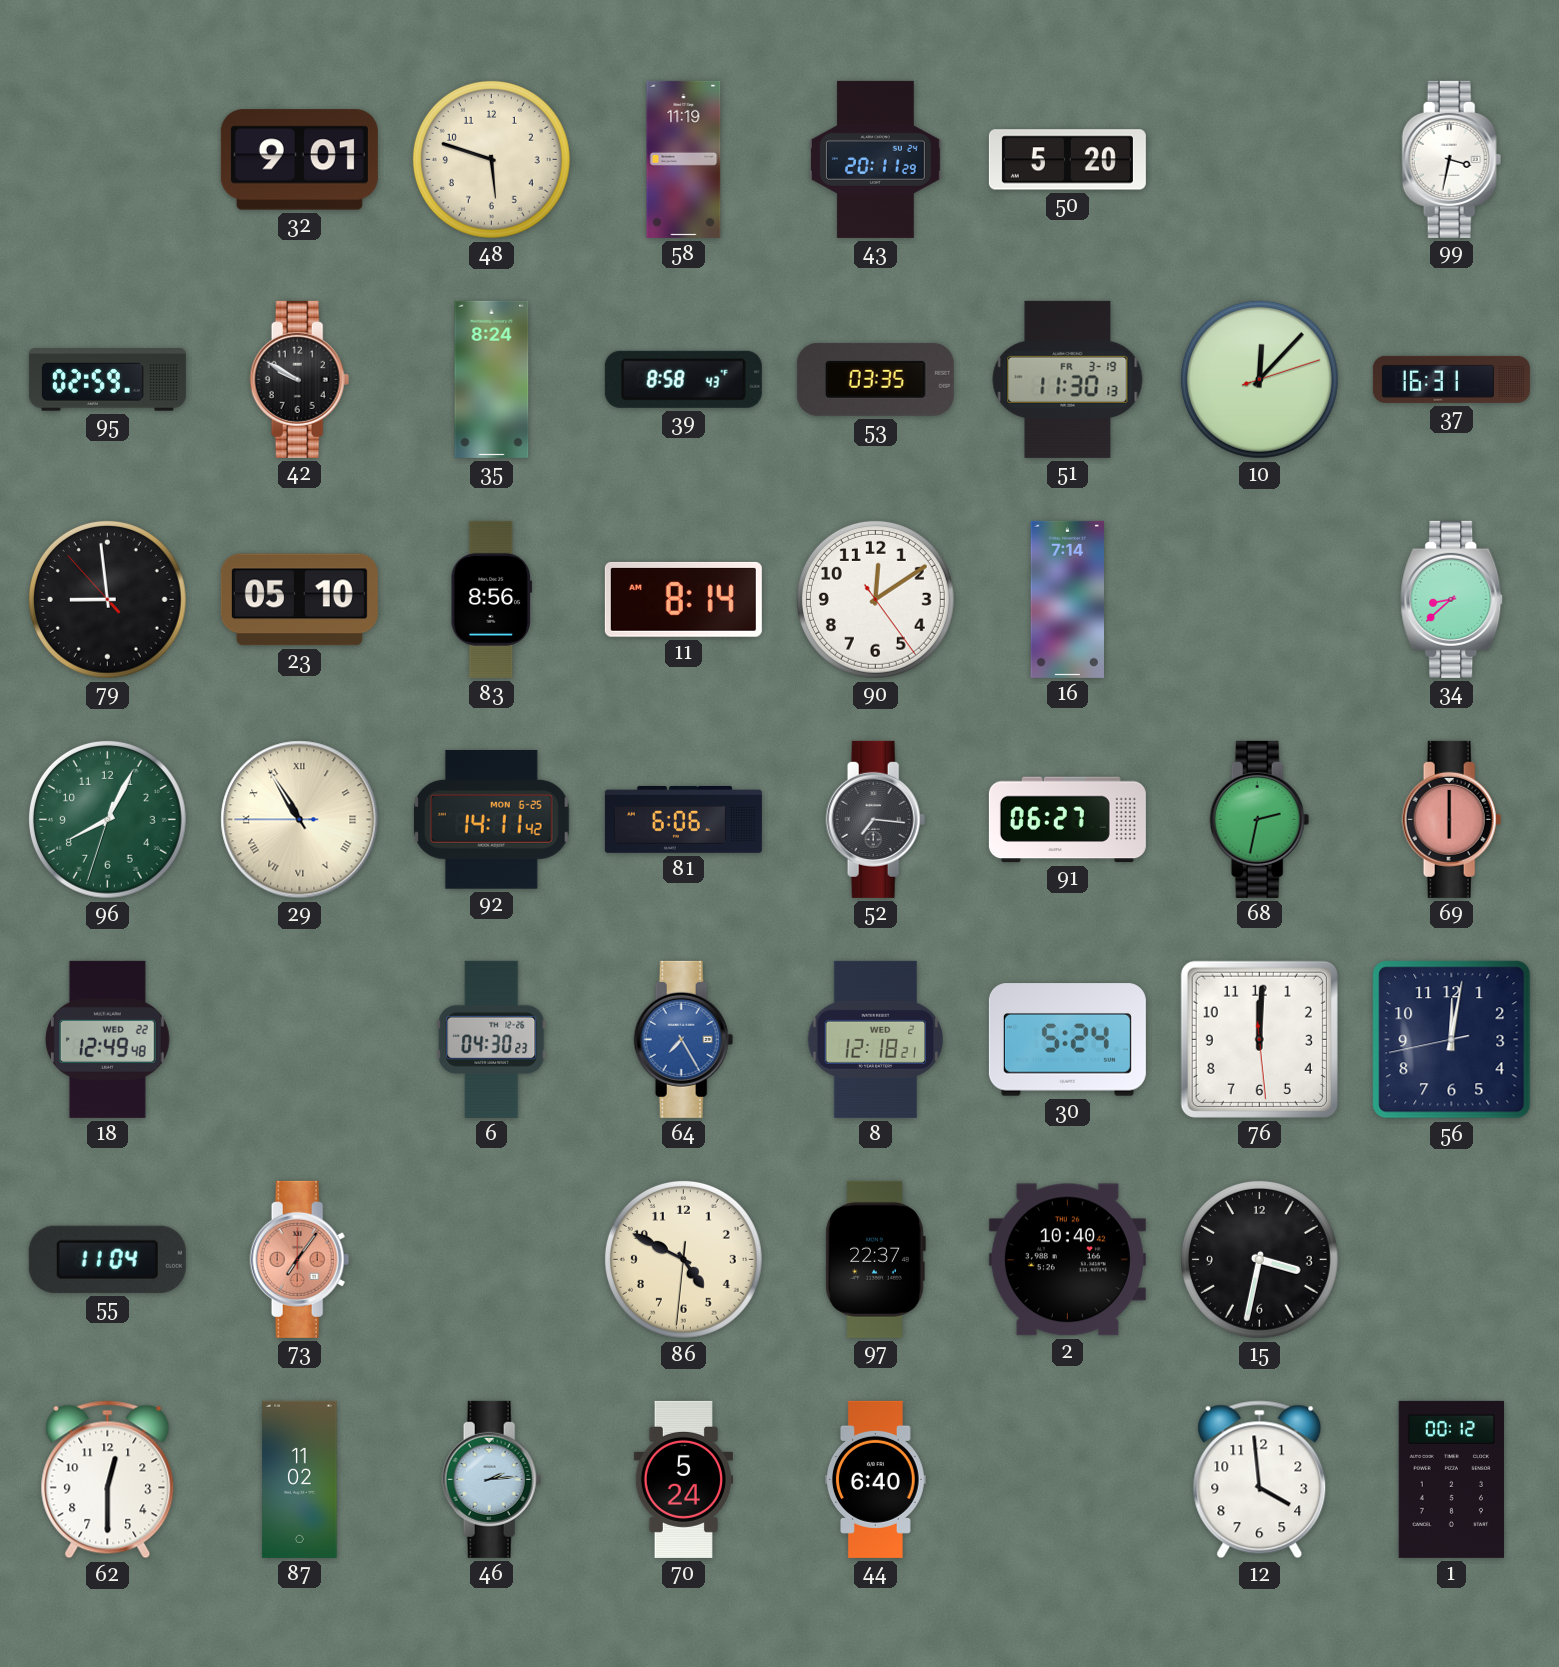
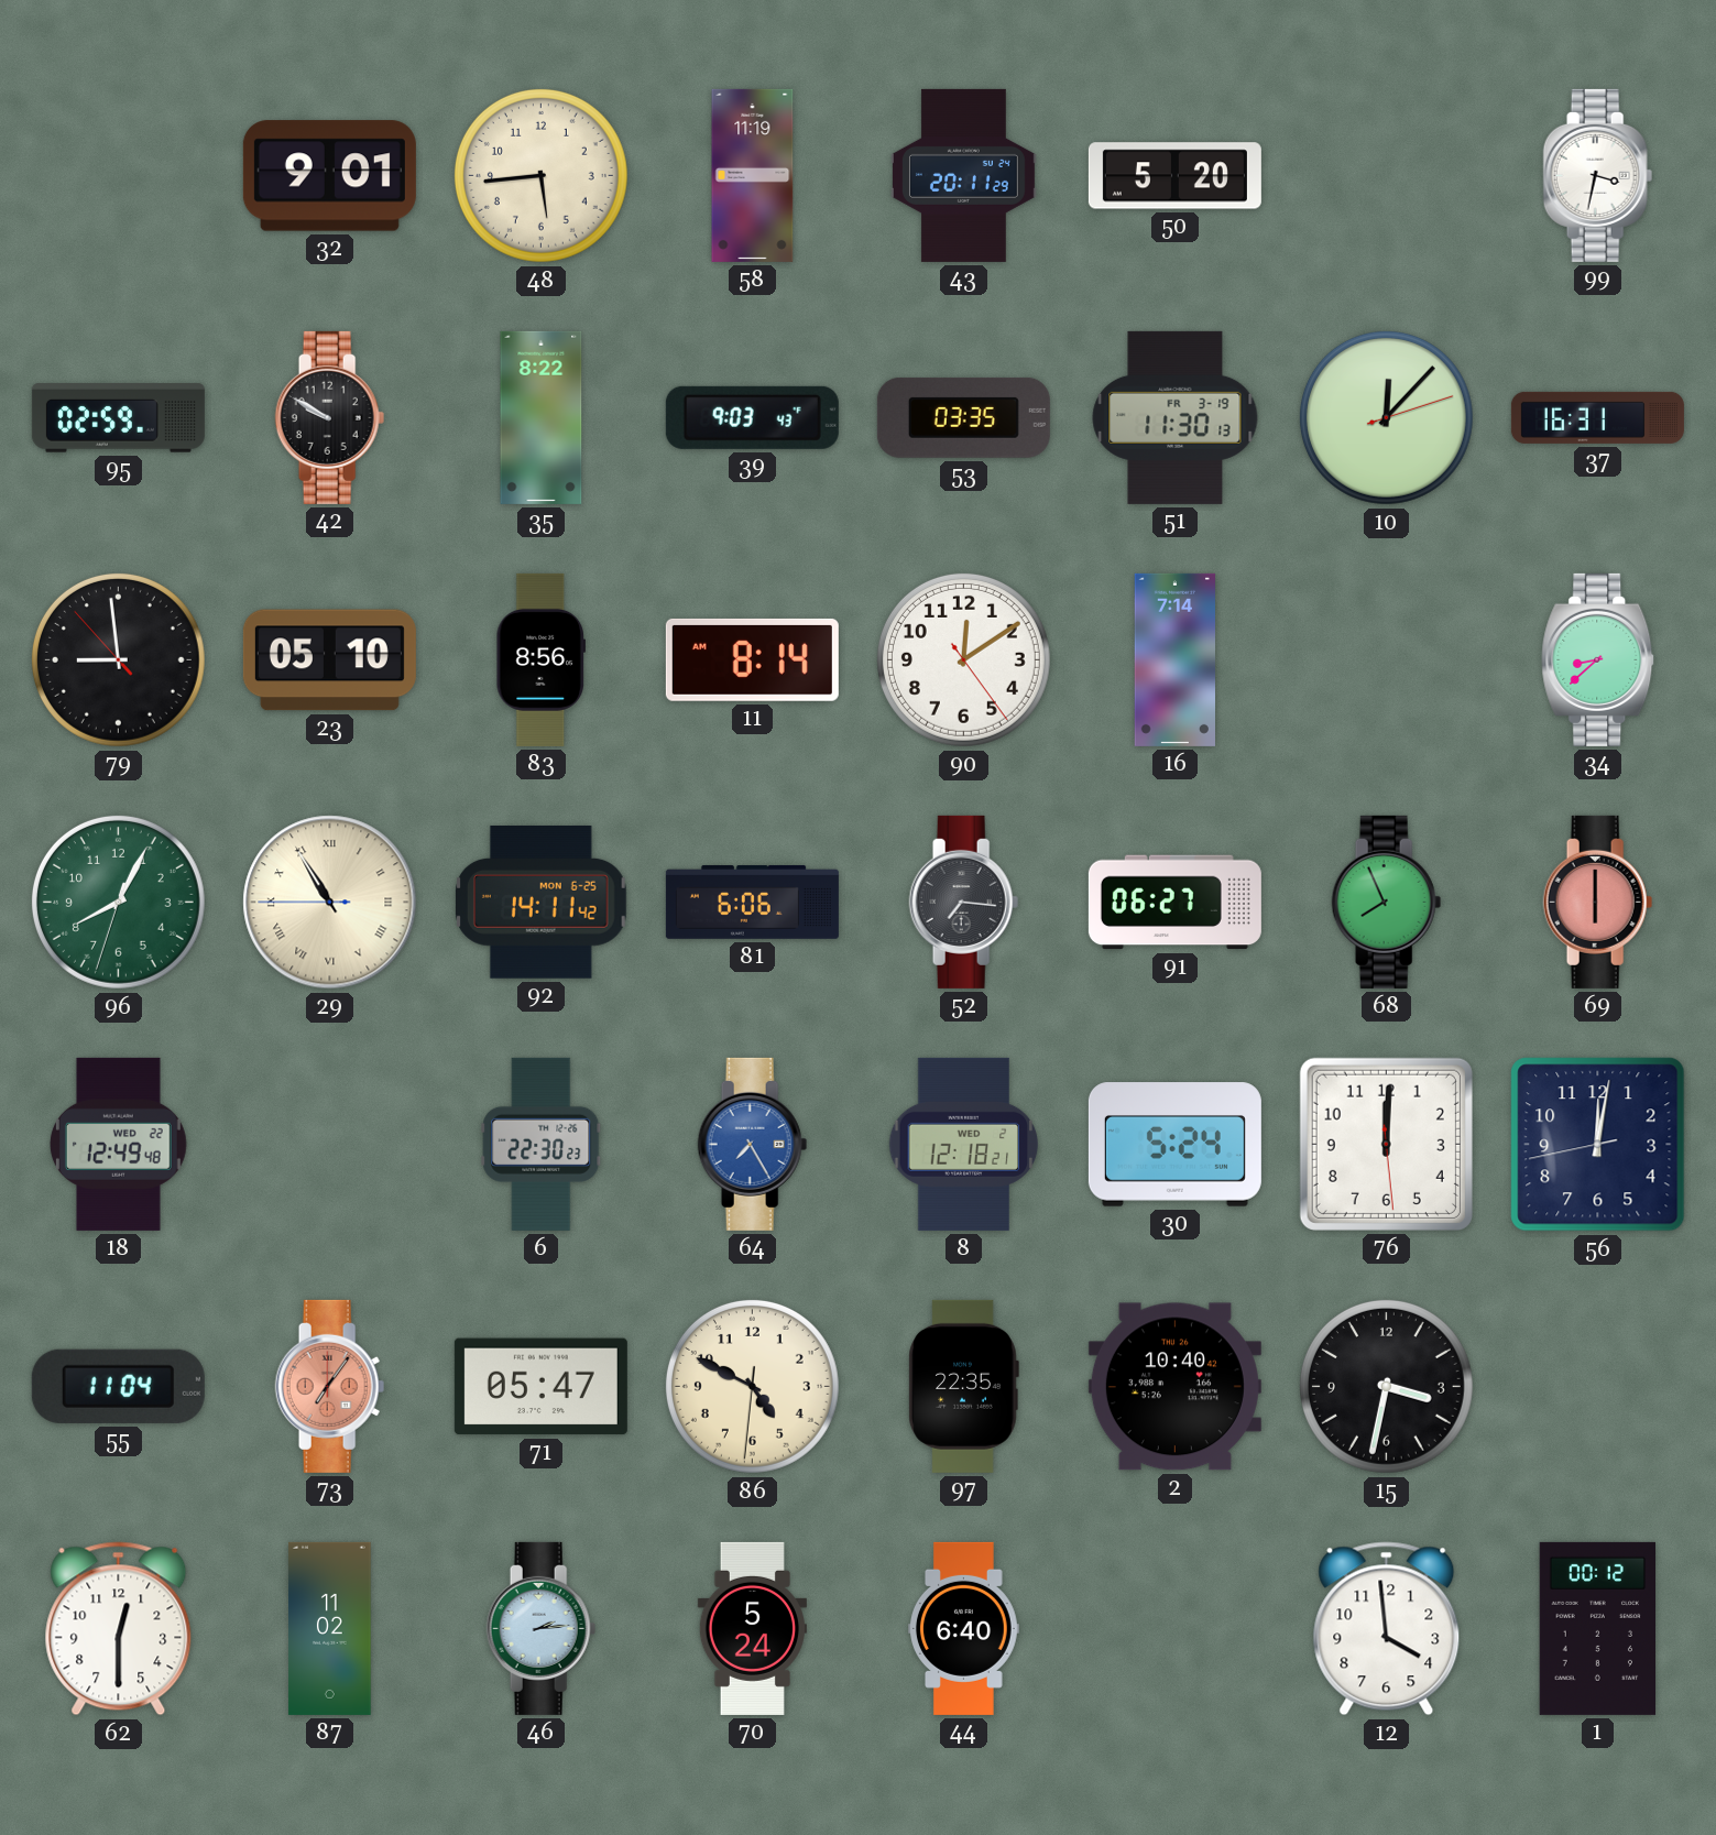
48: 5:48 -> 5:44
35: 8:24 -> 8:22
39: 8:58 -> 9:03
68: 2:32 -> 7:56
6: 04:30 -> 22:30
71: none -> 05:47
97: 22:37 -> 22:35
